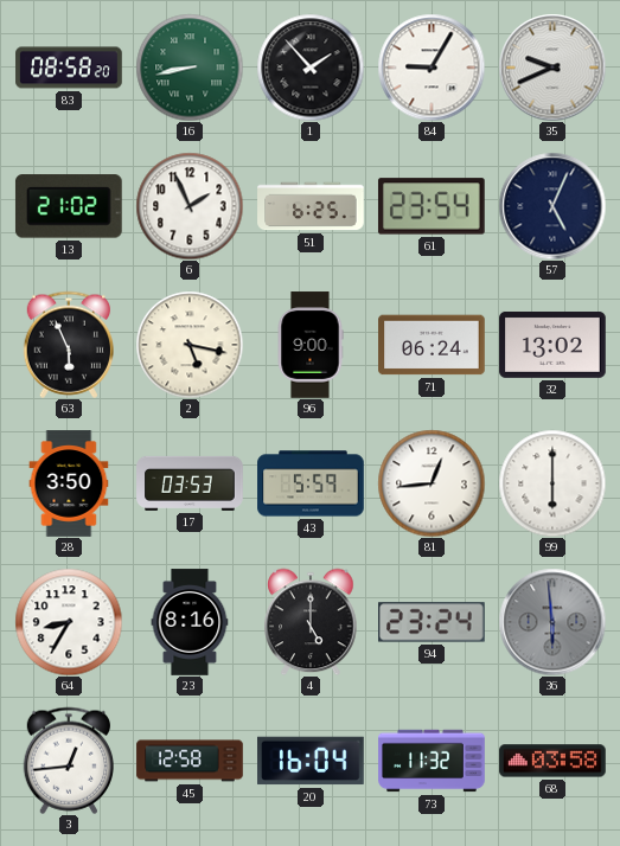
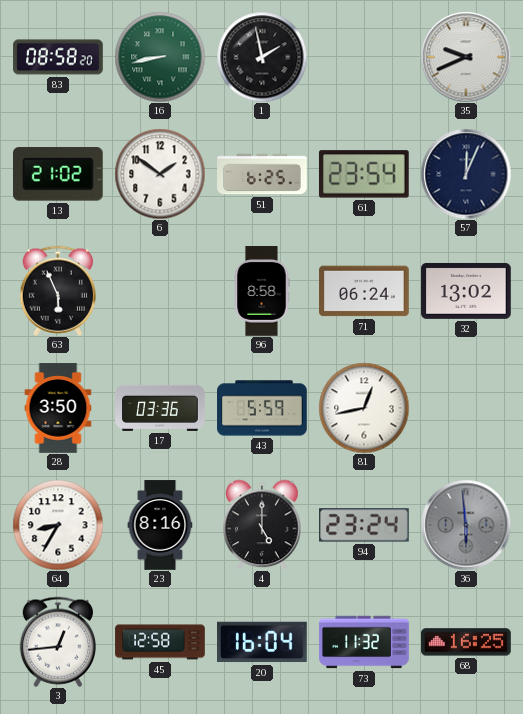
1: 1:53 -> 1:58
84: 9:05 -> none
6: 1:56 -> 1:51
57: 5:04 -> 12:04
2: 5:17 -> none
96: 9:00 -> 8:58
17: 03:53 -> 03:36
81: 12:44 -> 12:43
99: 6:00 -> none
68: 03:58 -> 16:25
